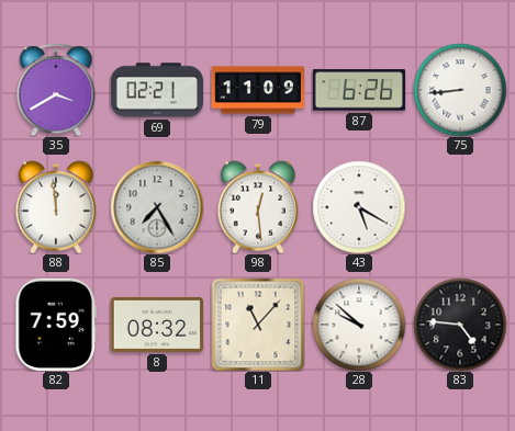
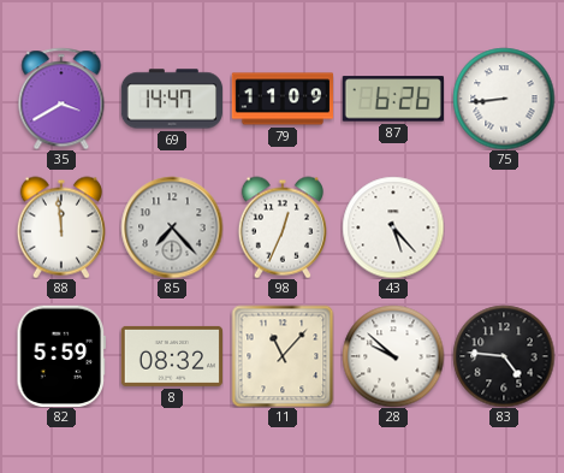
69: 02:21 -> 14:47
85: 7:25 -> 7:23
98: 12:29 -> 12:34
43: 5:20 -> 5:23
82: 7:59 -> 5:59
